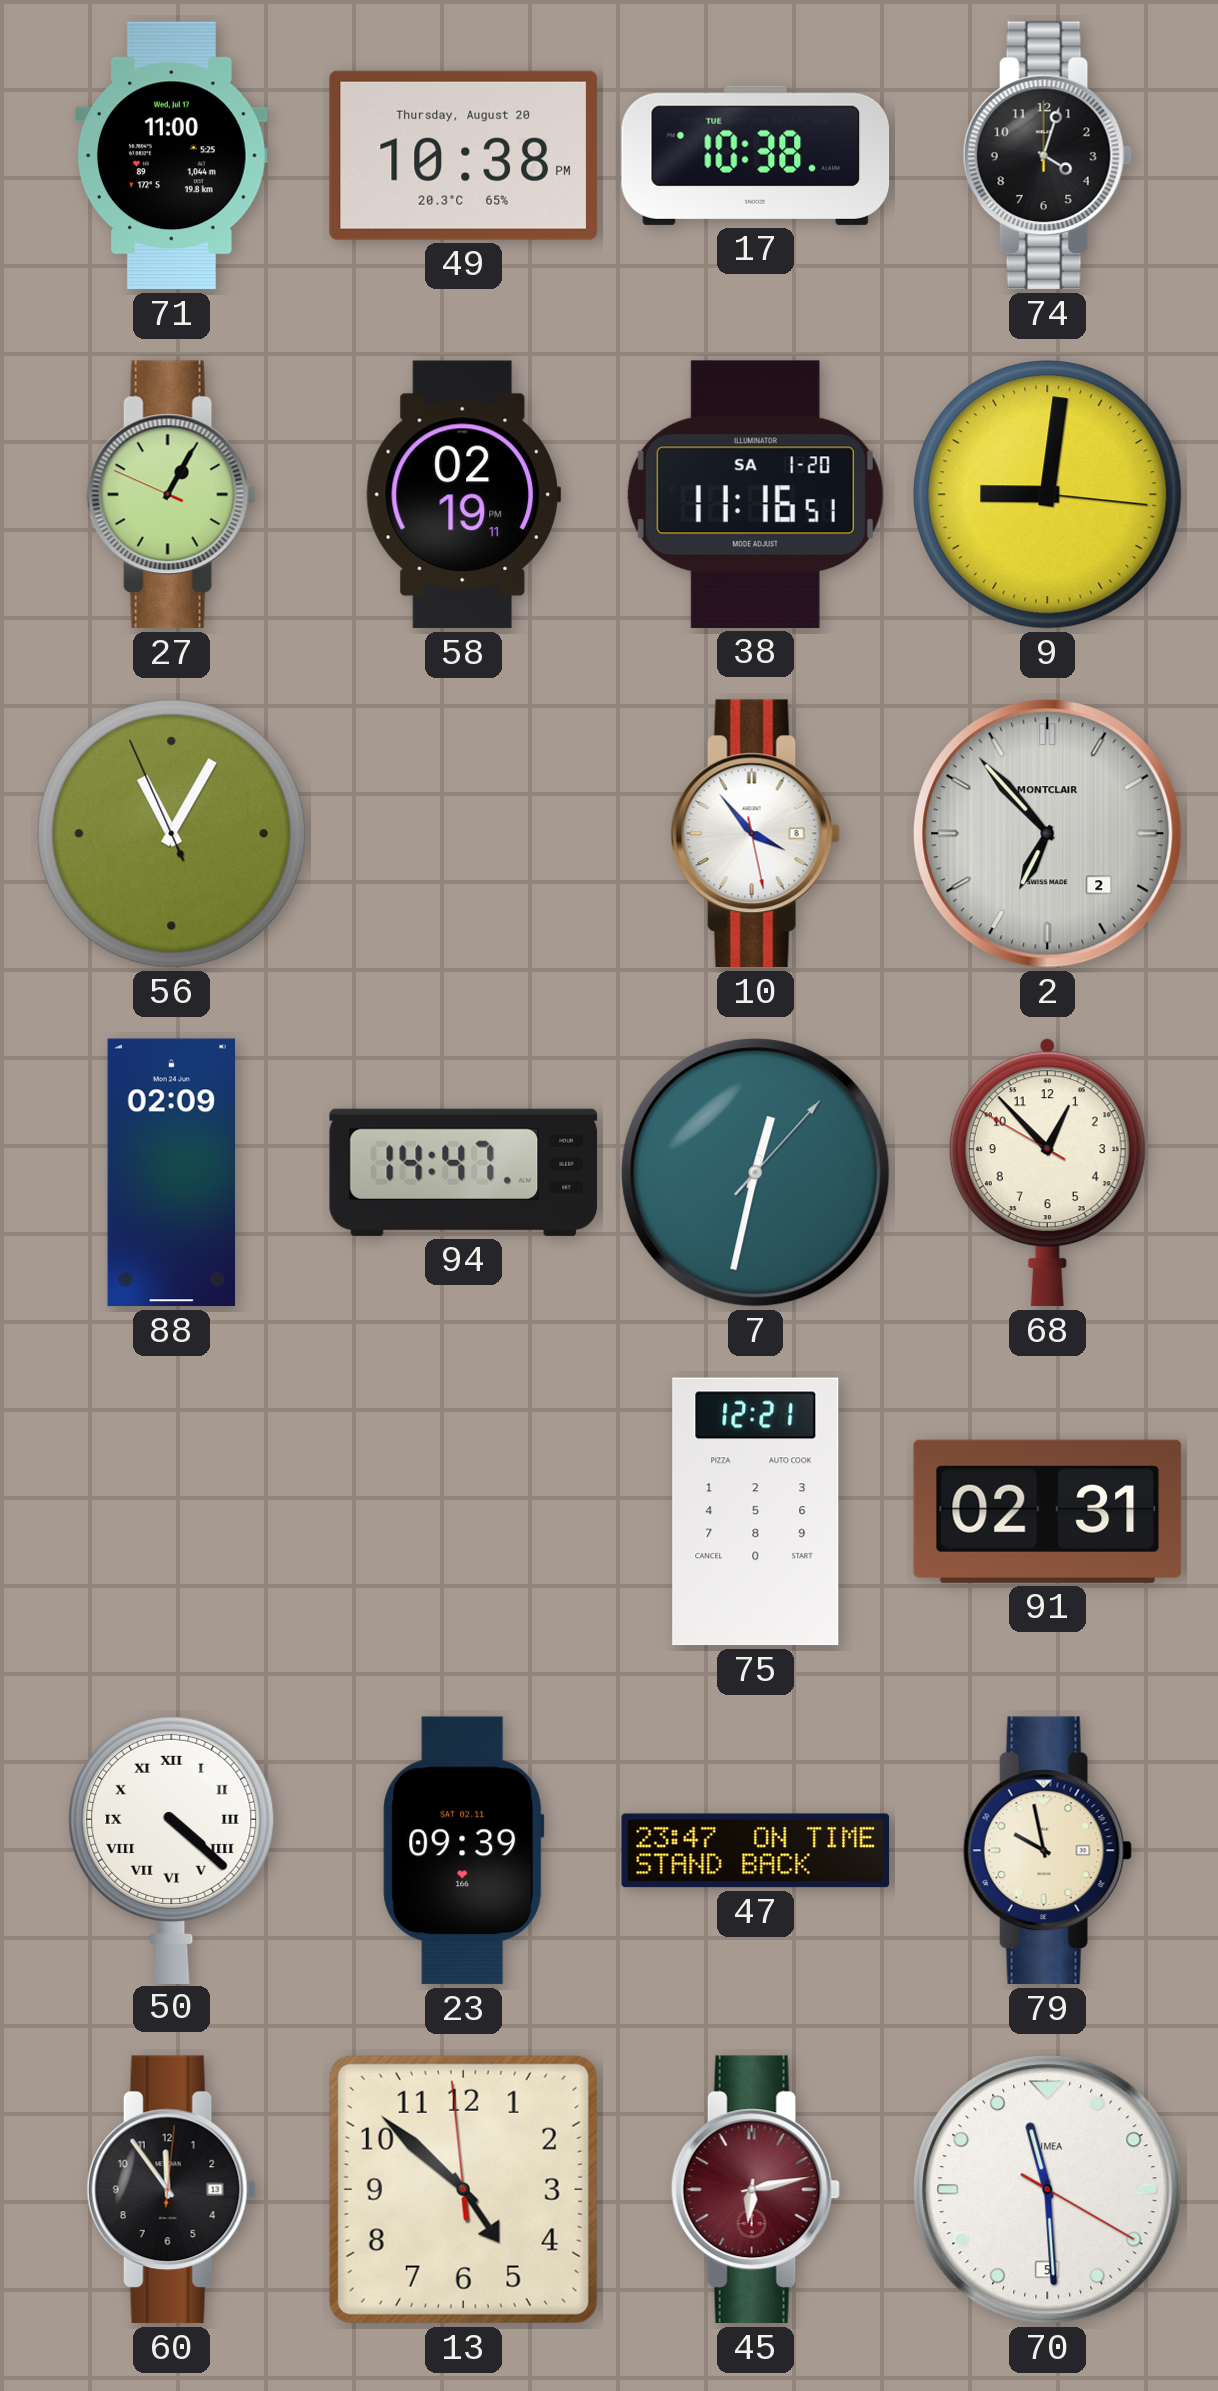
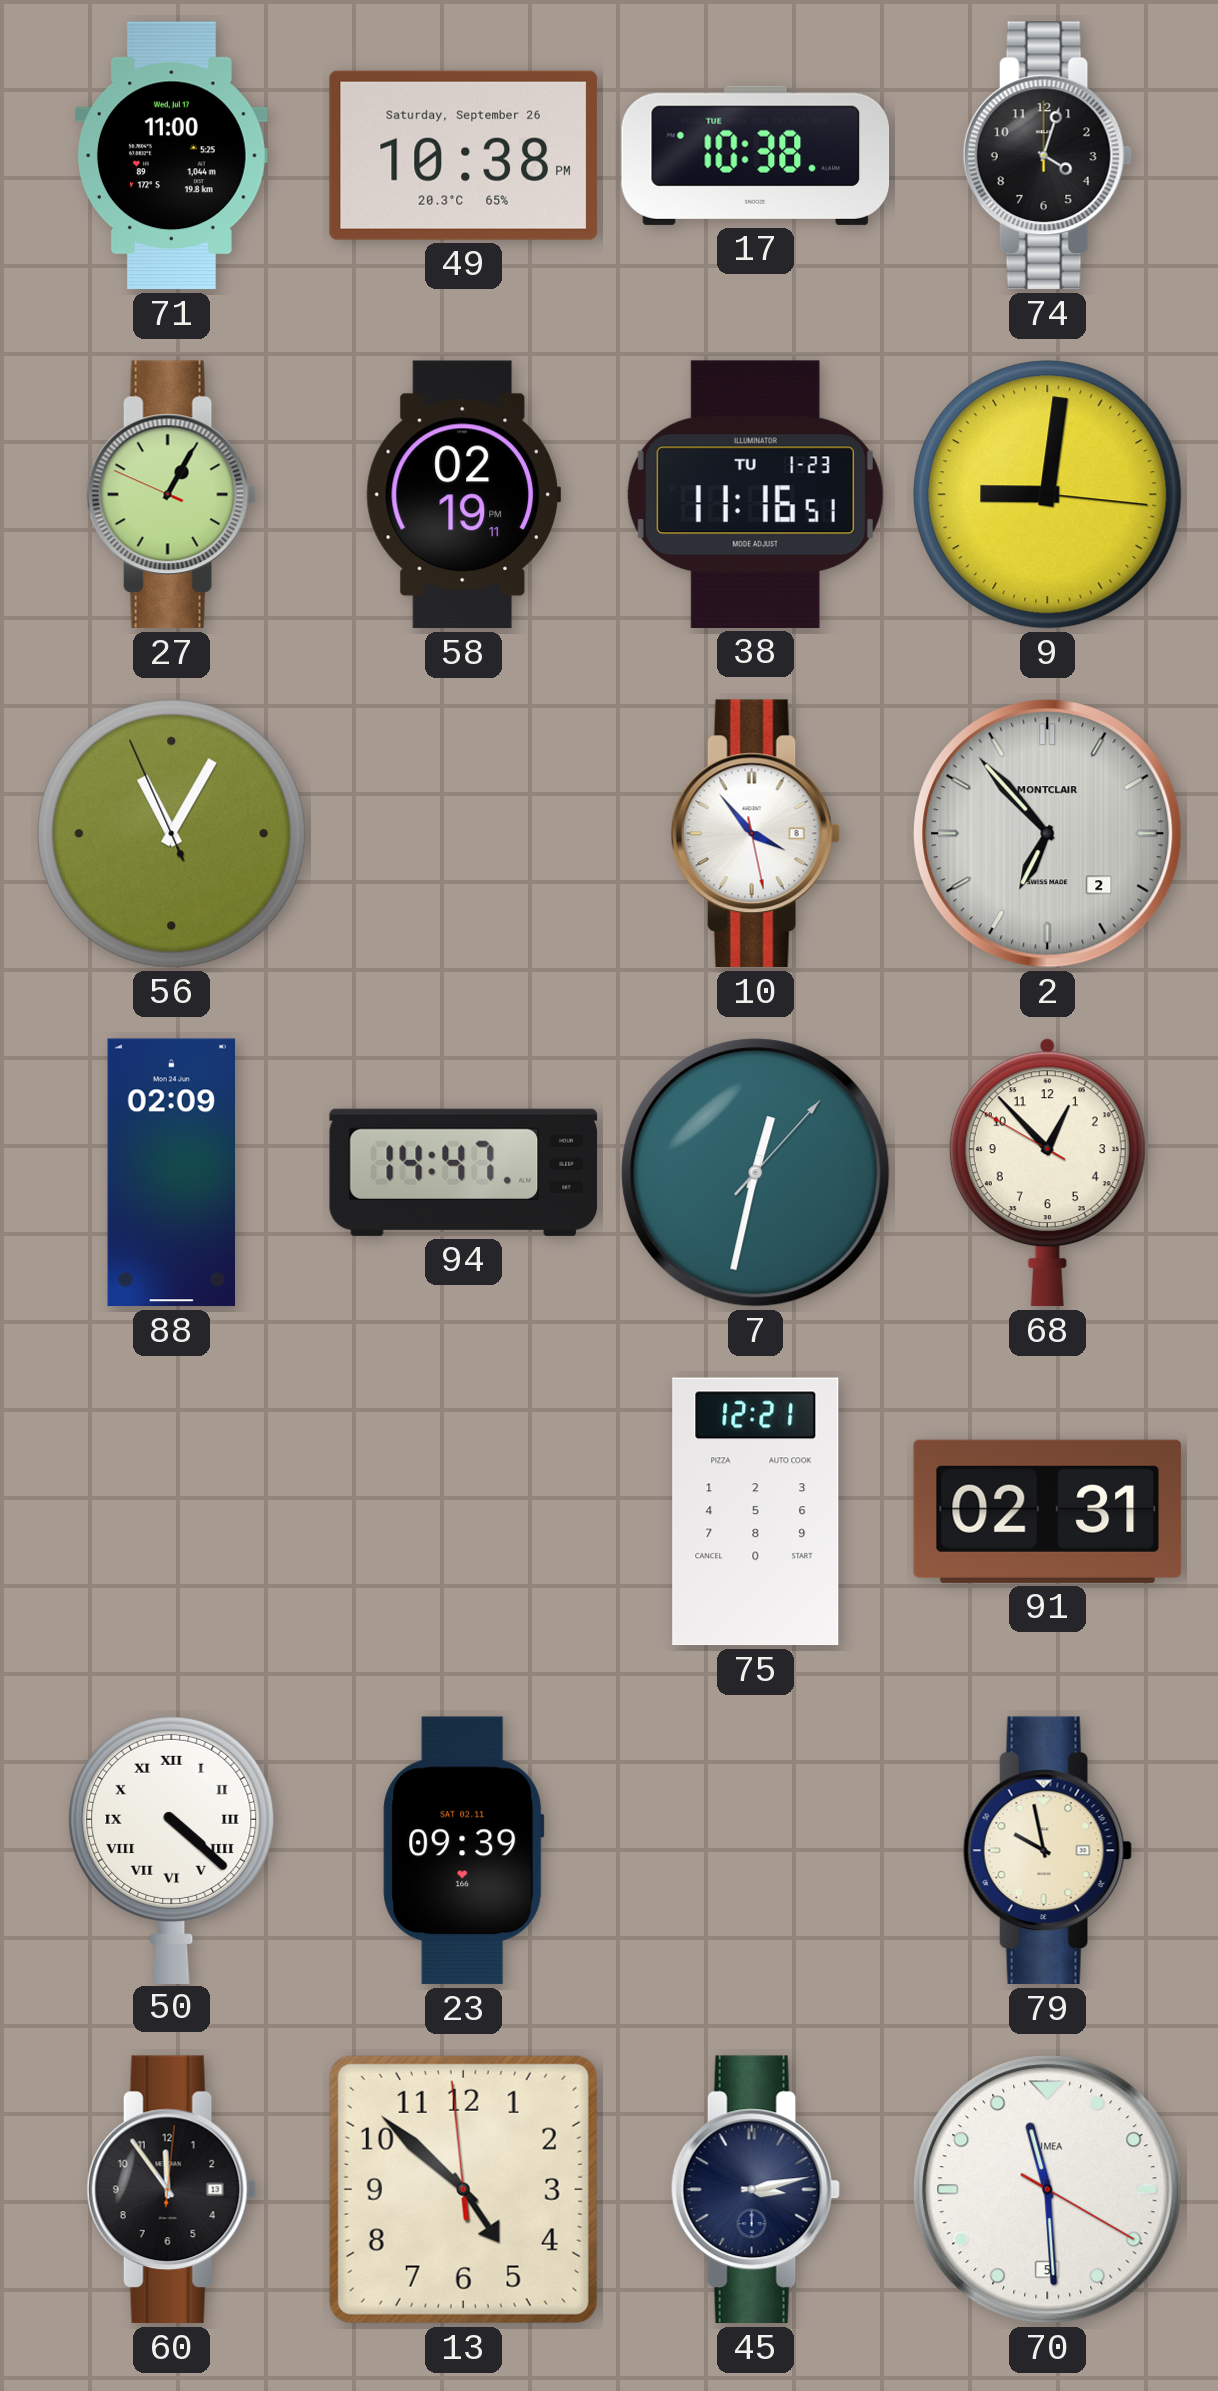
49 date: Thursday, August 20 -> Saturday, September 26
38 date: SA 1-20 -> TU 1-23
47: 23:47 -> none
45: 6:13 -> 3:13
45 dial: burgundy -> navy
